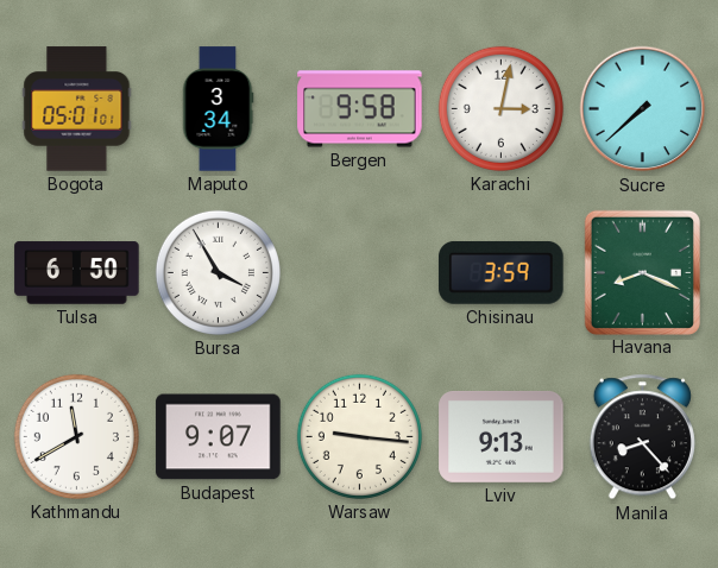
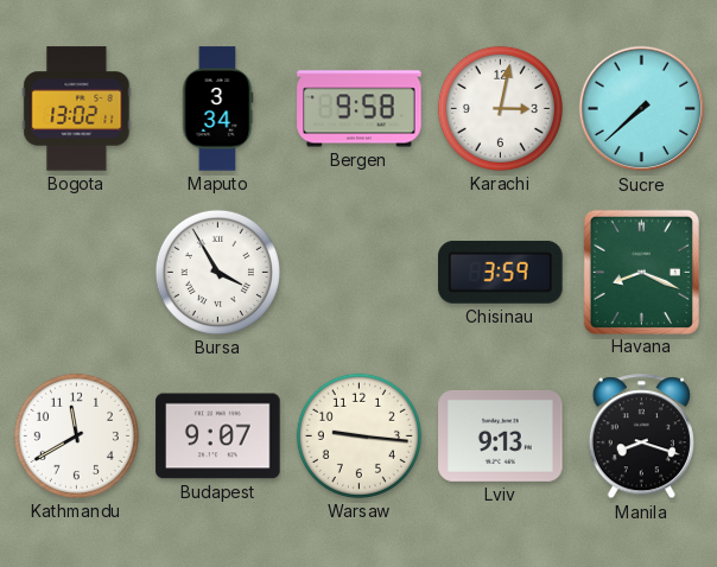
Bogota: 05:01 -> 13:02
Tulsa: 6:50 -> none
Manila: 8:23 -> 8:18
